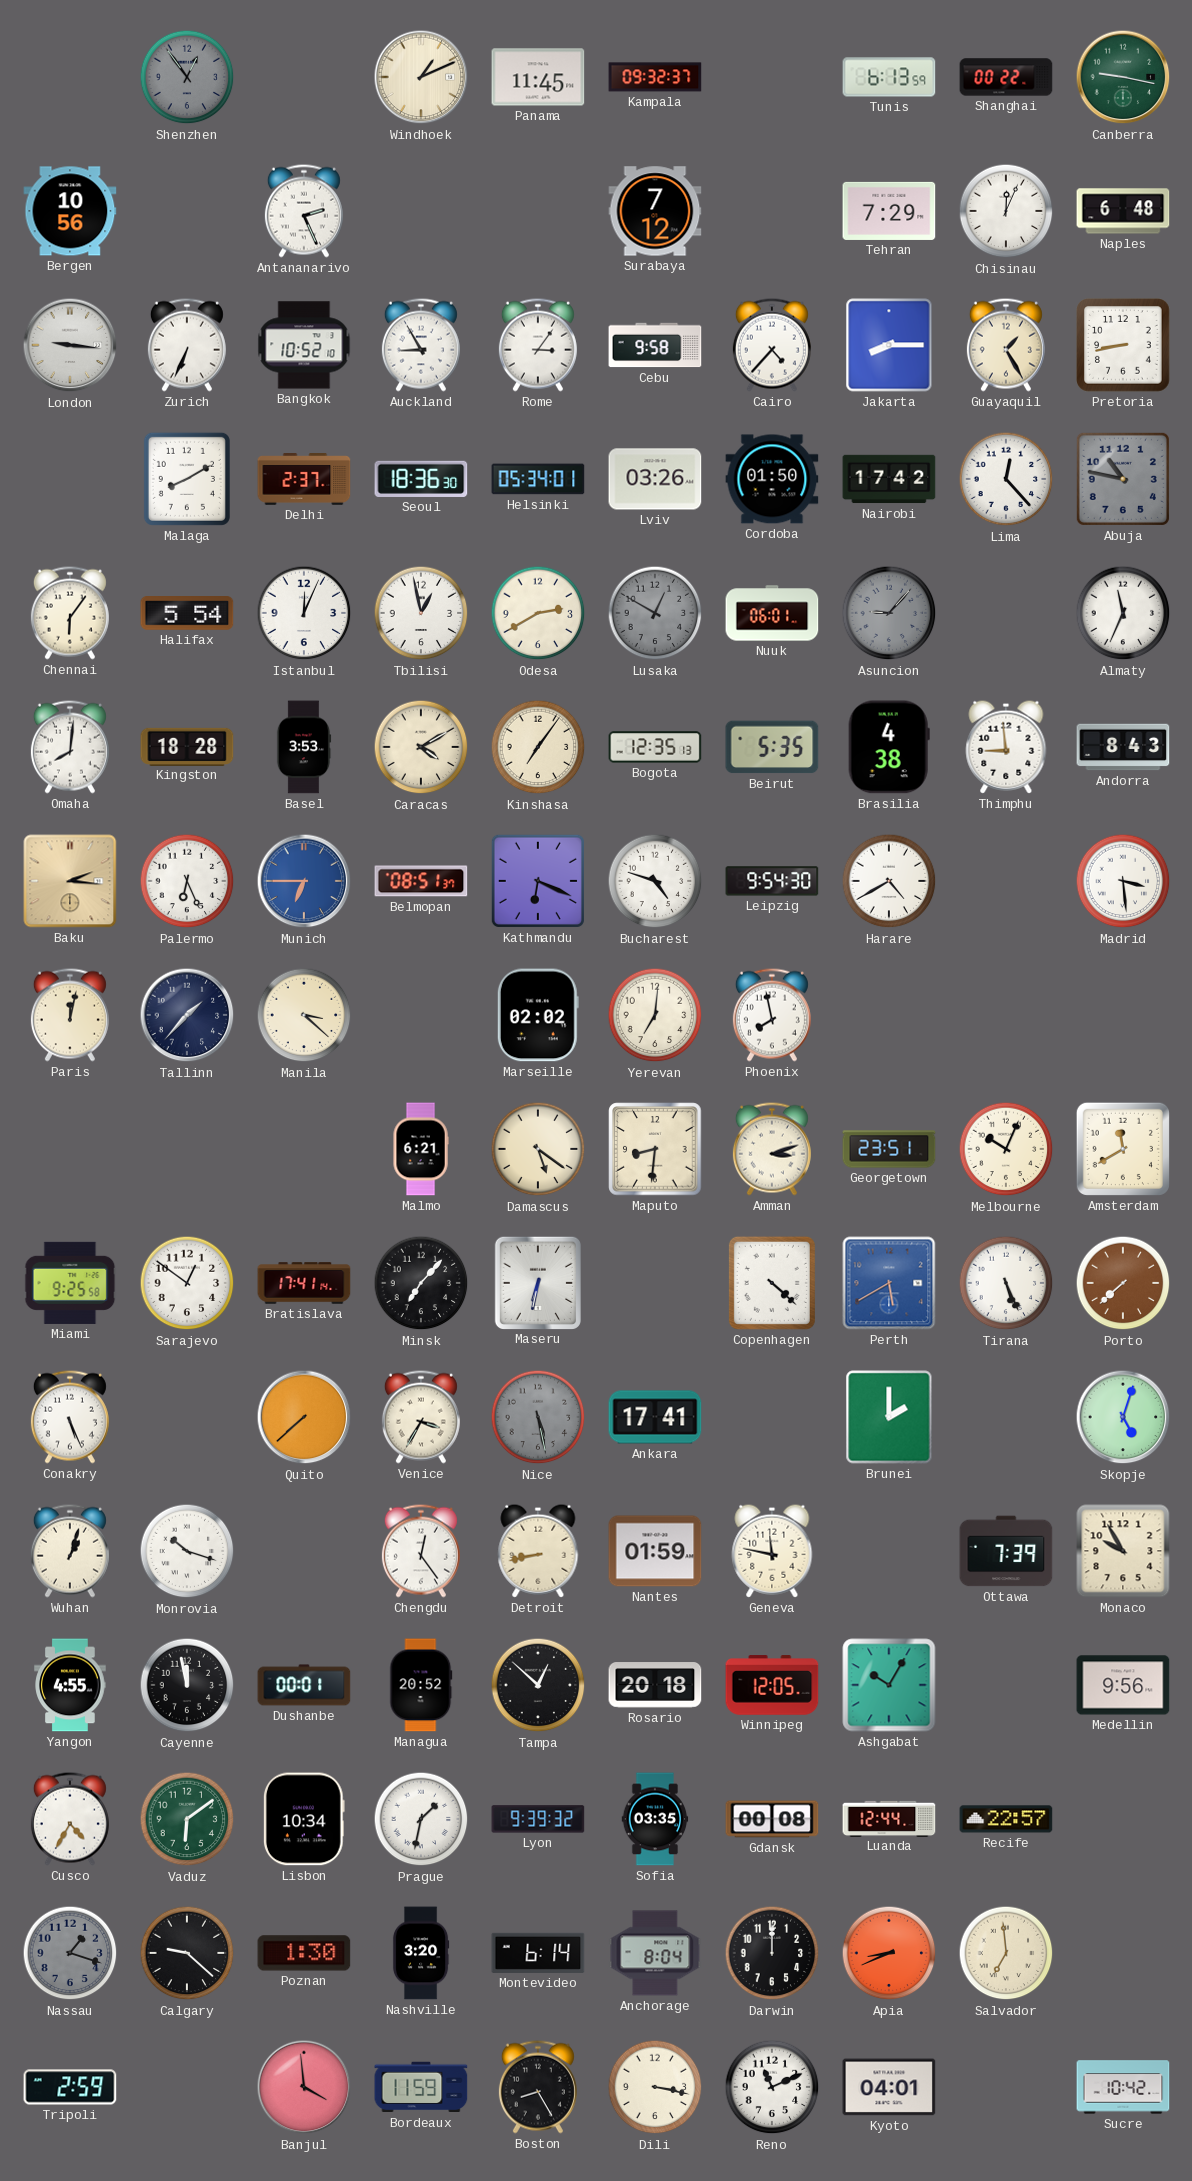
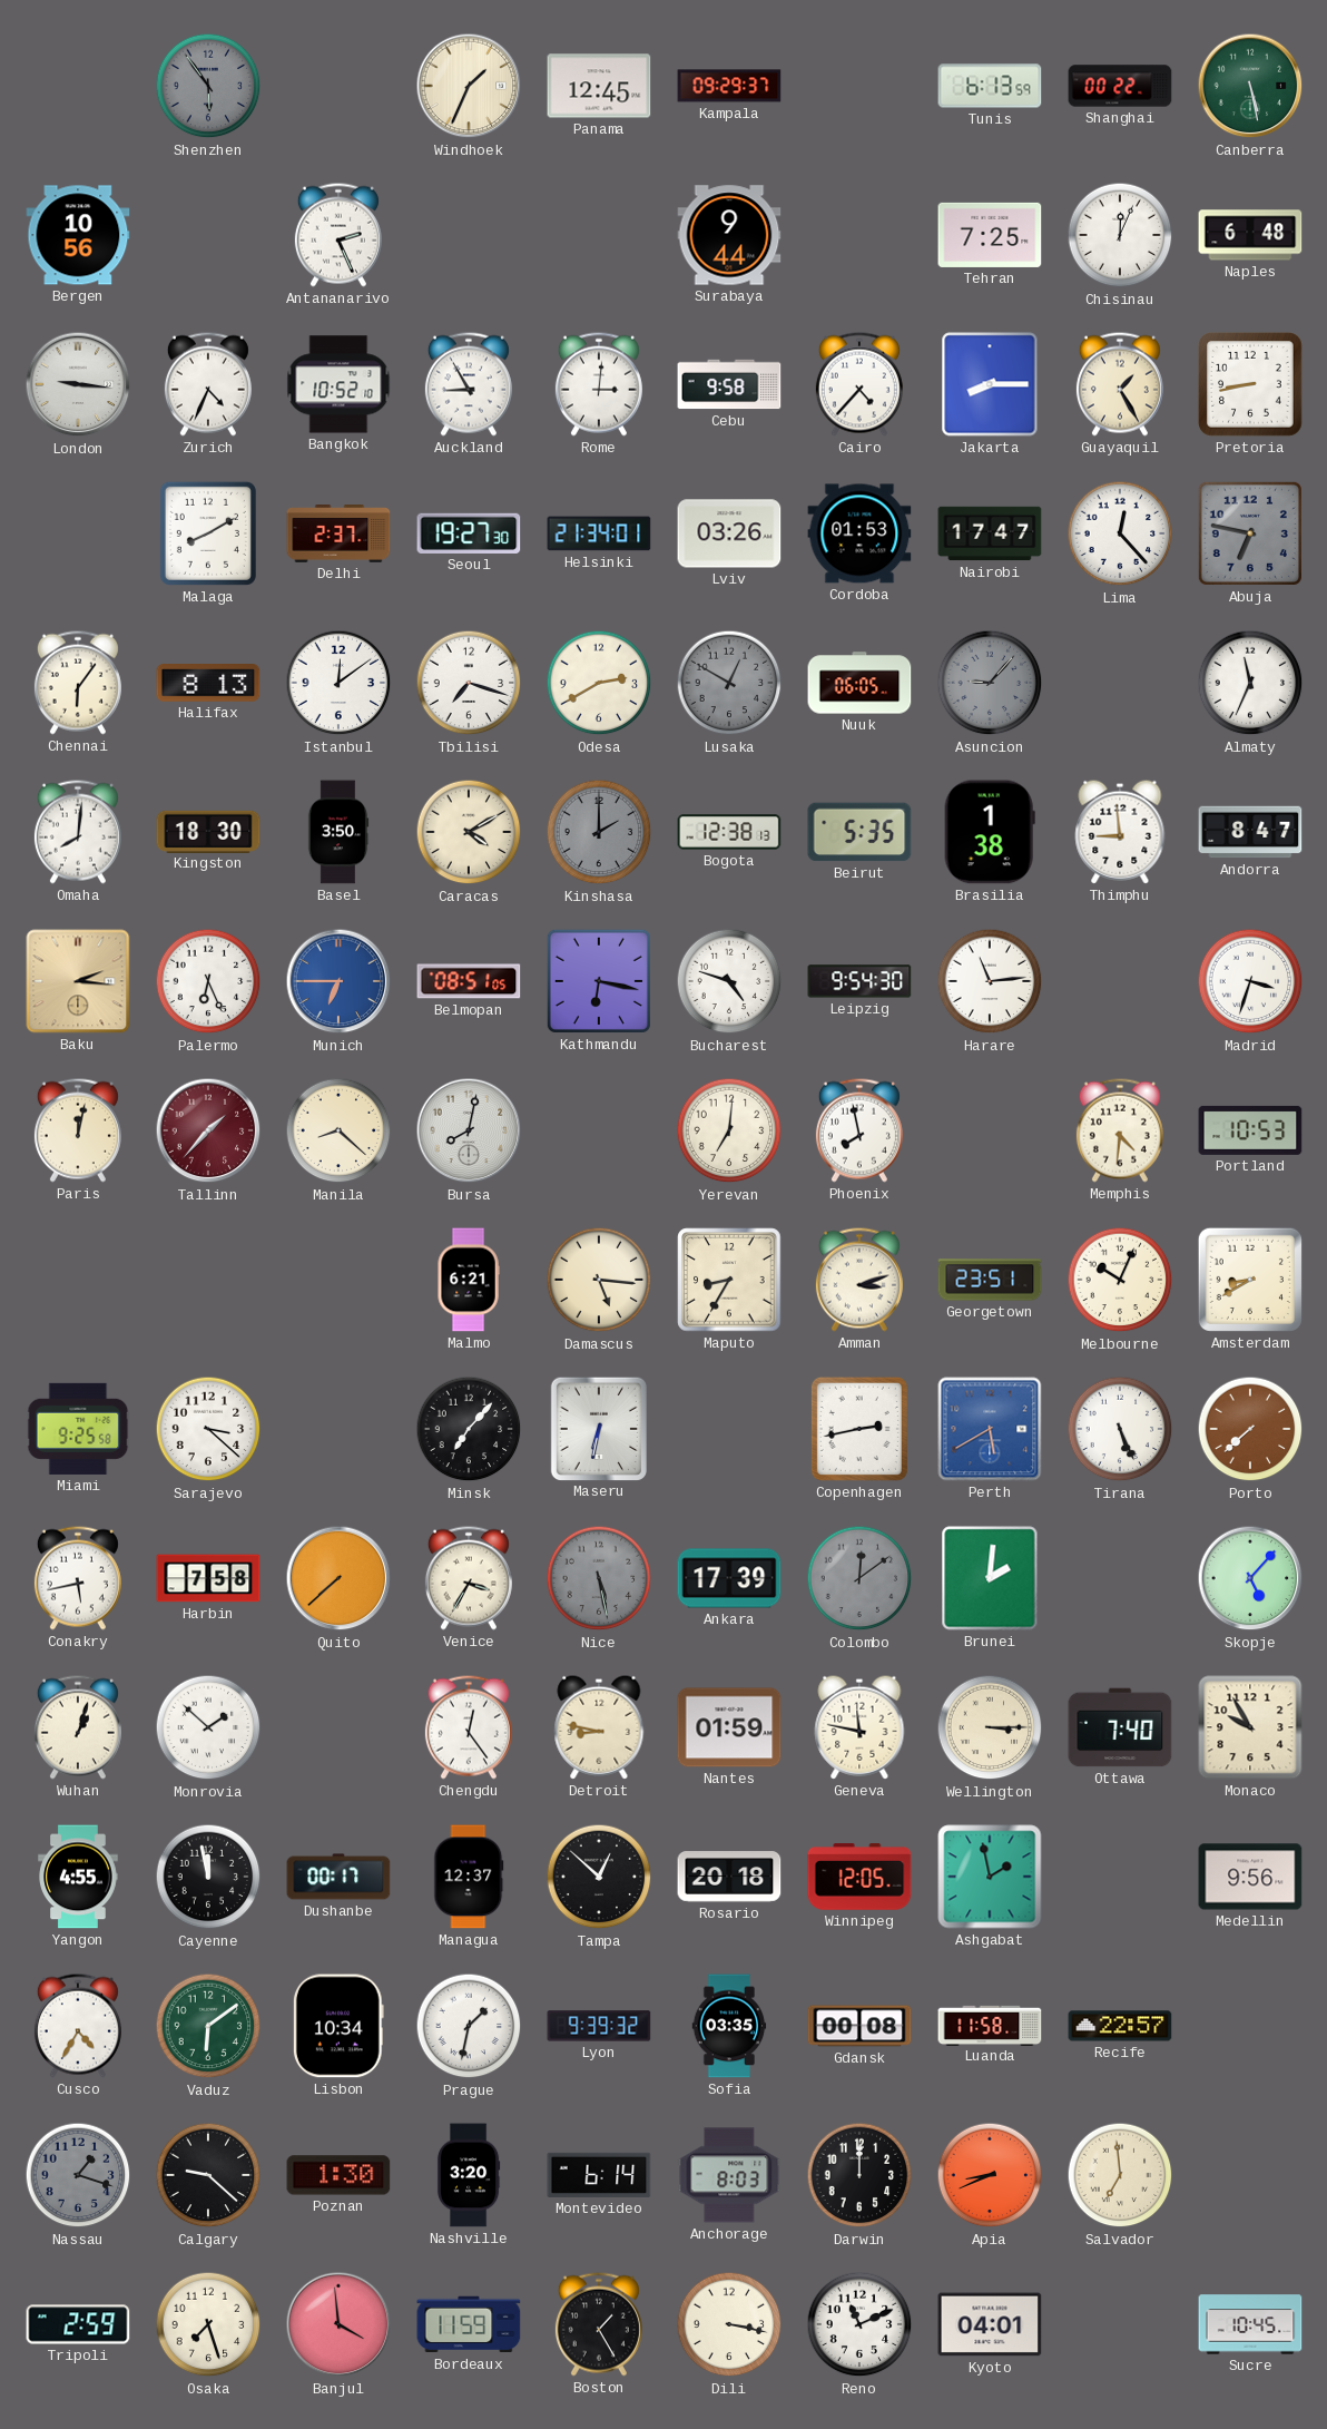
Shenzhen: 12:54 -> 5:54
Windhoek: 1:11 -> 1:34
Panama: 11:45 -> 12:45
Kampala: 09:32 -> 09:29
Canberra: 9:17 -> 5:28
Surabaya: 7:12 -> 9:44
Tehran: 7:29 -> 7:25
Zurich: 6:34 -> 4:34
Rome: 3:06 -> 3:01
Seoul: 18:36 -> 19:27
Helsinki: 05:34 -> 21:34
Cordoba: 01:50 -> 01:53
Nairobi: 17:42 -> 17:47
Abuja: 10:47 -> 6:47
Halifax: 5:54 -> 8:13
Istanbul: 12:04 -> 12:09
Tbilisi: 12:58 -> 7:18
Nuuk: 06:01 -> 06:05
Kingston: 18:28 -> 18:30
Basel: 3:53 -> 3:50
Kinshasa: 7:06 -> 2:00
Kinshasa dial: cream -> grey
Bogota: 12:35 -> 12:38
Brasilia: 4:38 -> 1:38
Andorra: 8:43 -> 8:47
Belmopan: 08:51:37 -> 08:51:05
Kathmandu: 6:19 -> 6:17
Harare: 4:40 -> 11:14
Madrid: 3:29 -> 3:33
Tallinn dial: navy -> burgundy
Manila: 3:22 -> 8:22
Bursa: none -> 8:02
Marseille: 02:02 -> none
Memphis: none -> 4:31
Portland: none -> 10:53
Damascus: 5:21 -> 5:16
Maputo: 8:31 -> 8:35
Amsterdam: 11:40 -> 8:40
Sarajevo: 12:51 -> 3:22
Bratislava: 17:41 -> none
Copenhagen: 4:22 -> 2:43
Conakry: 5:26 -> 5:43
Harbin: none -> 7:58
Ankara: 17:41 -> 17:39
Colombo: none -> 12:09
Brunei: 2:00 -> 2:01
Skopje: 5:03 -> 5:07
Monrovia: 10:18 -> 1:52
Detroit: 8:43 -> 8:47
Wellington: none -> 3:15
Ottawa: 7:39 -> 7:40
Dushanbe: 00:01 -> 00:17
Managua: 20:52 -> 12:37
Ashgabat: 10:05 -> 1:58
Luanda: 12:44 -> 11:58
Anchorage: 8:04 -> 8:03
Osaka: none -> 7:27
Boston: 8:25 -> 1:25
Sucre: 10:42 -> 10:45
